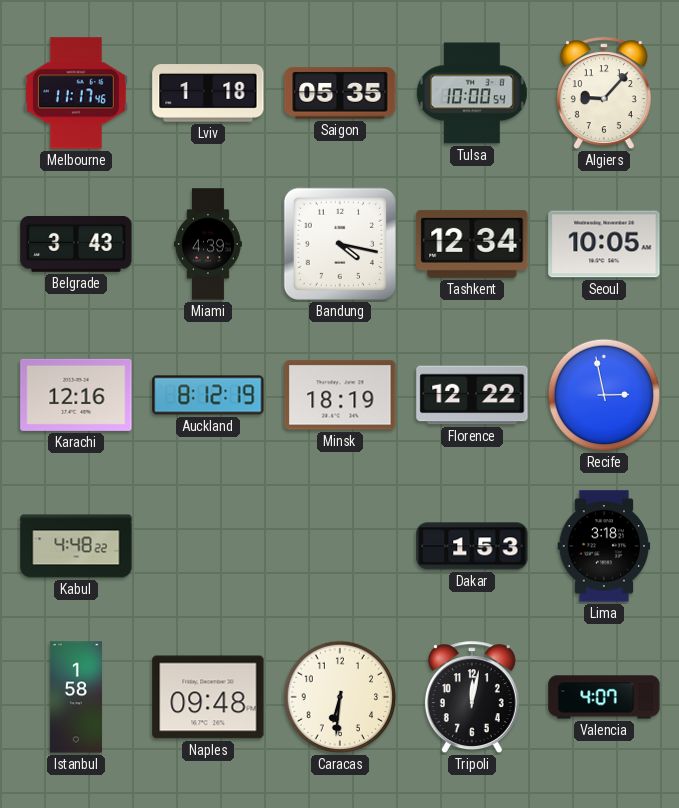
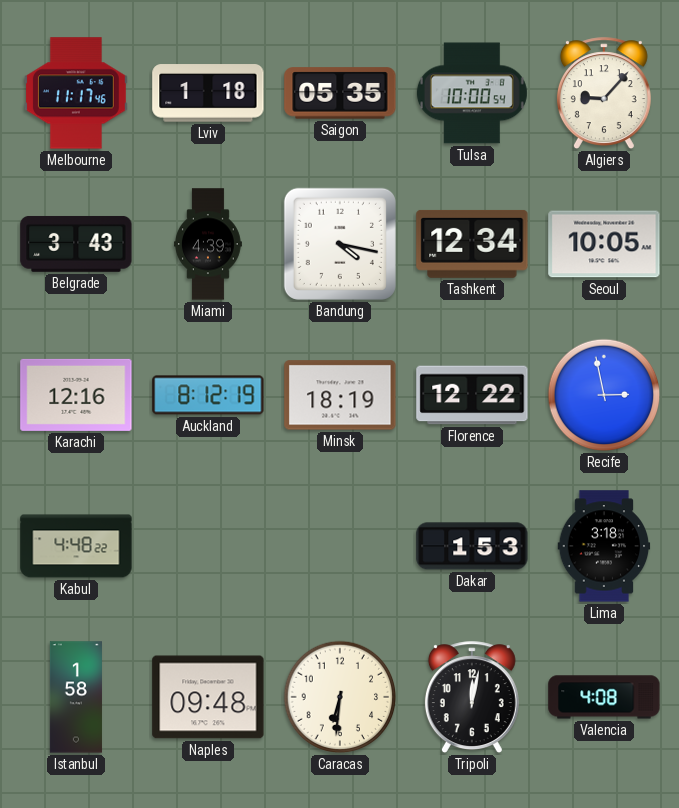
Valencia: 4:07 -> 4:08
